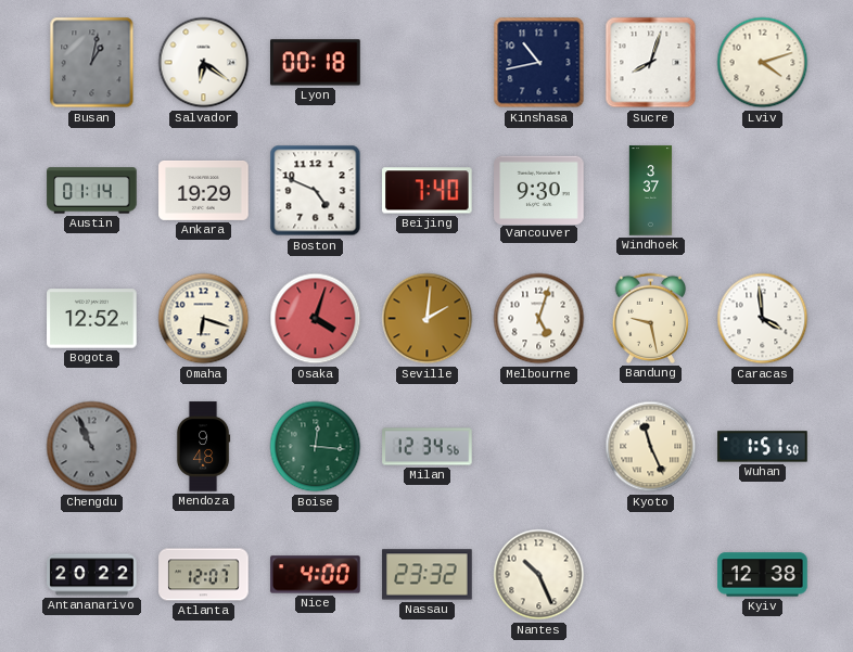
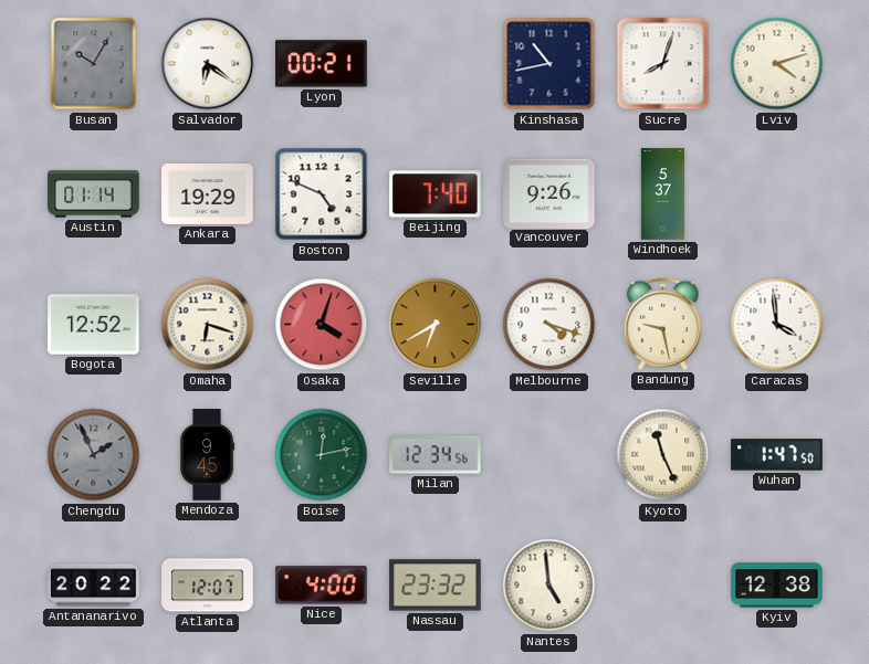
Busan: 1:02 -> 10:05
Lyon: 00:18 -> 00:21
Vancouver: 9:30 -> 9:26
Windhoek: 3:37 -> 5:37
Seville: 2:01 -> 6:40
Melbourne: 5:03 -> 4:18
Chengdu: 10:56 -> 1:56
Mendoza: 9:48 -> 9:45
Boise: 12:16 -> 12:13
Wuhan: 1:51 -> 1:47
Nantes: 10:26 -> 4:59
